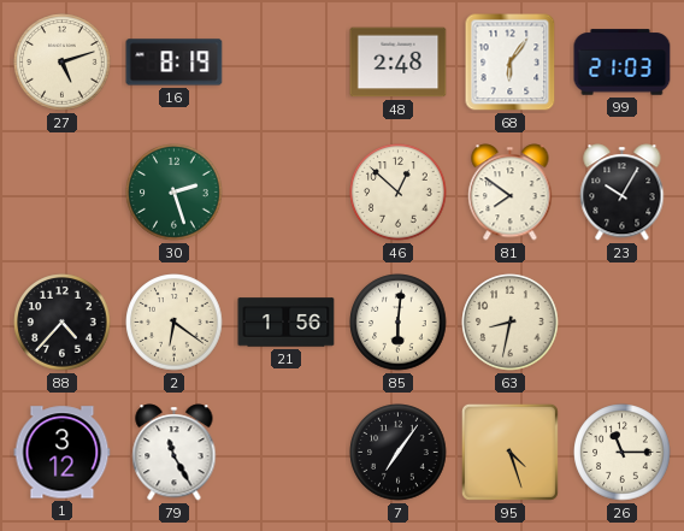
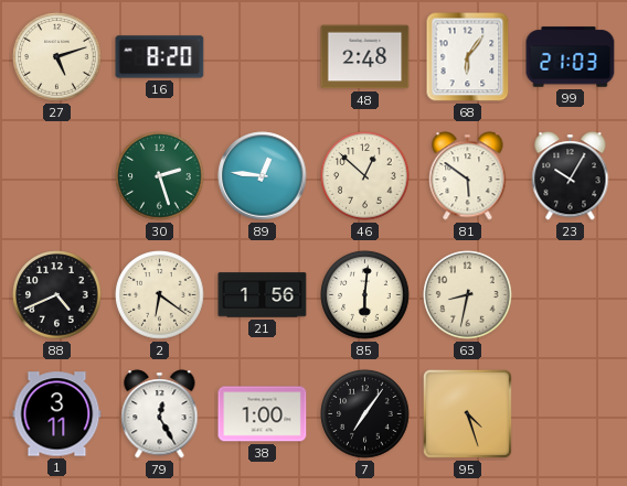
16: 8:19 -> 8:20
89: none -> 12:46
81: 7:51 -> 5:51
88: 4:37 -> 4:41
1: 3:12 -> 3:11
79: 11:25 -> 12:25
38: none -> 1:00
26: 11:15 -> none
